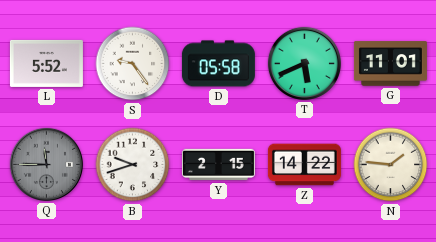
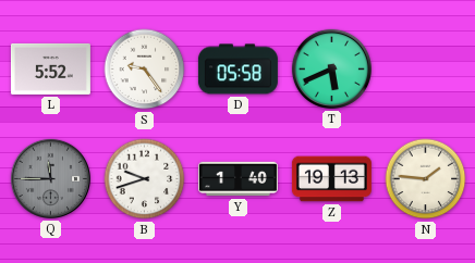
G: 11:01 -> none
Y: 2:15 -> 1:40
Z: 14:22 -> 19:13
